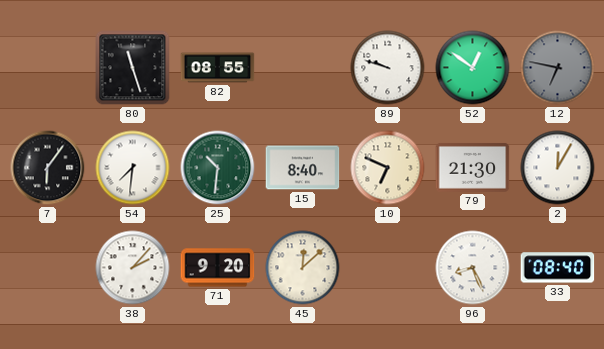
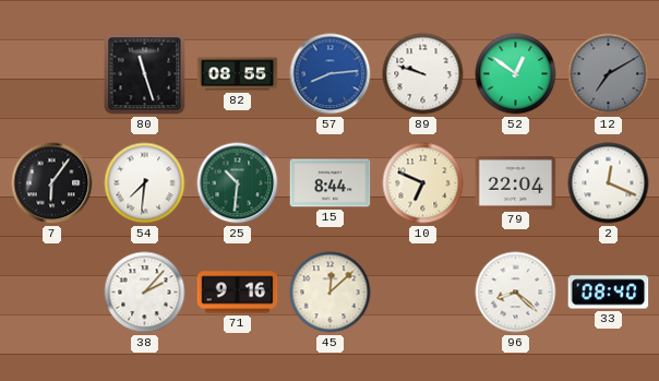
57: none -> 8:14
12: 6:47 -> 7:10
15: 8:40 -> 8:44
79: 21:30 -> 22:04
2: 12:05 -> 12:19
71: 9:20 -> 9:16
96: 8:26 -> 8:22
